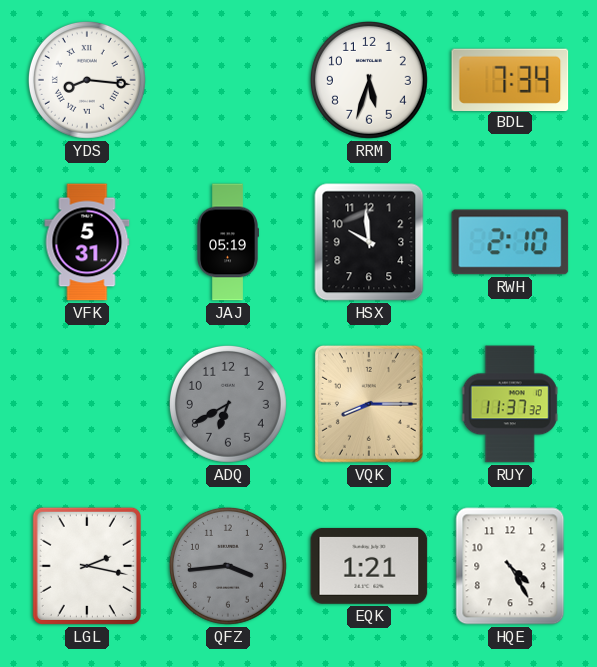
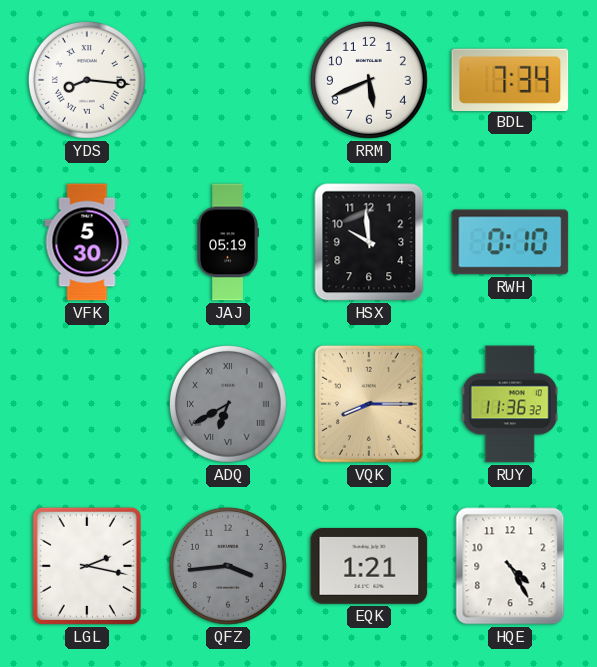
RRM: 5:33 -> 5:41
VFK: 5:31 -> 5:30
RWH: 2:10 -> 0:10
ADQ numerals: Arabic -> Roman
RUY: 11:37 -> 11:36
